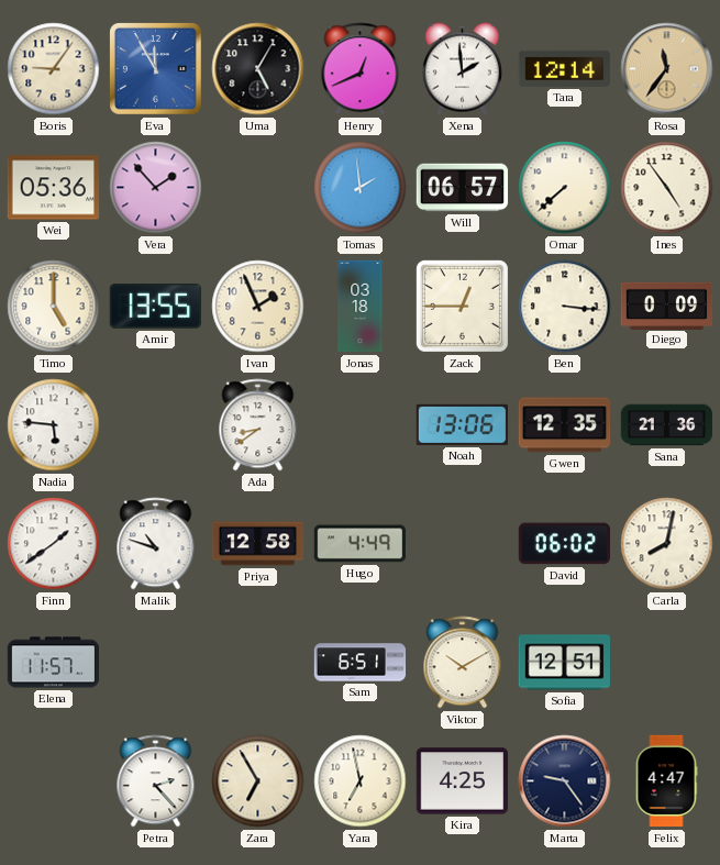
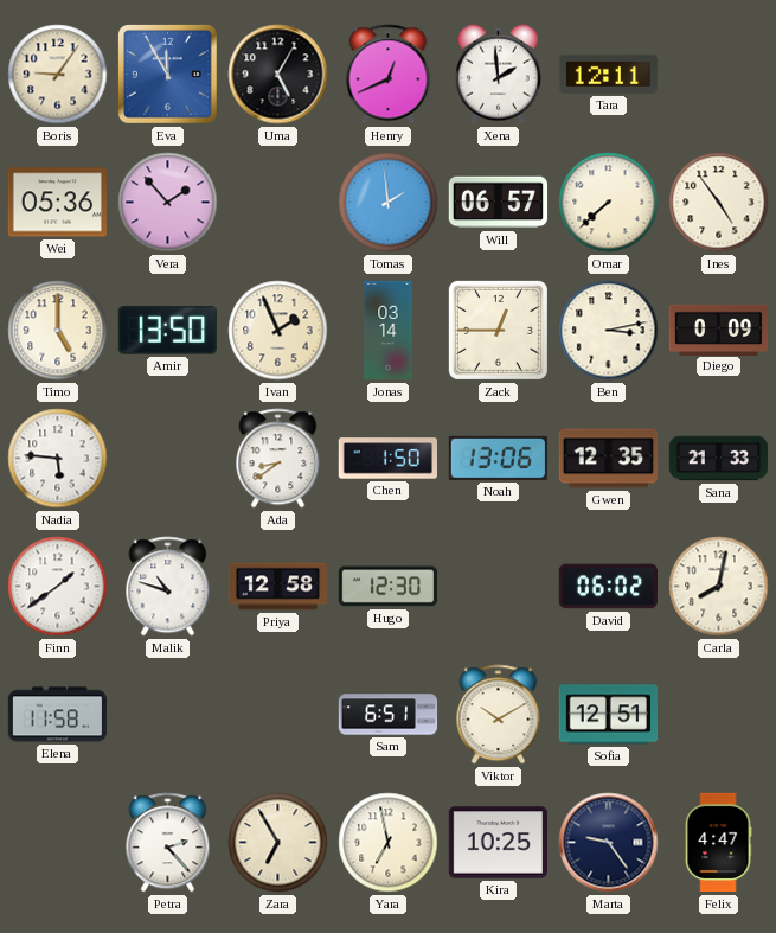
Tara: 12:14 -> 12:11
Rosa: 11:36 -> none
Amir: 13:55 -> 13:50
Jonas: 03:18 -> 03:14
Ben: 3:16 -> 3:13
Chen: none -> 1:50
Sana: 21:36 -> 21:33
Hugo: 4:49 -> 12:30
Elena: 11:57 -> 11:58
Kira: 4:25 -> 10:25
